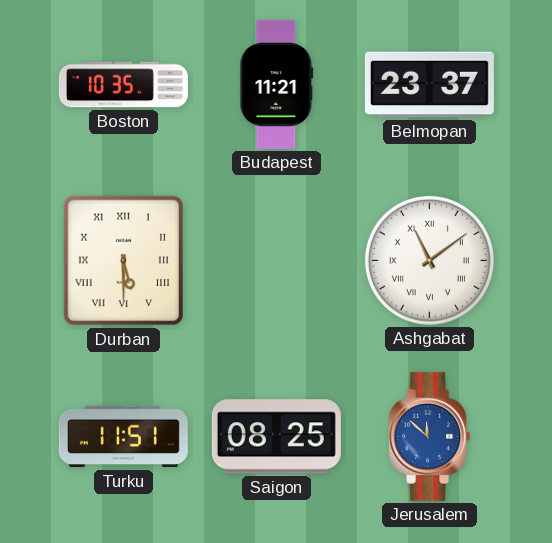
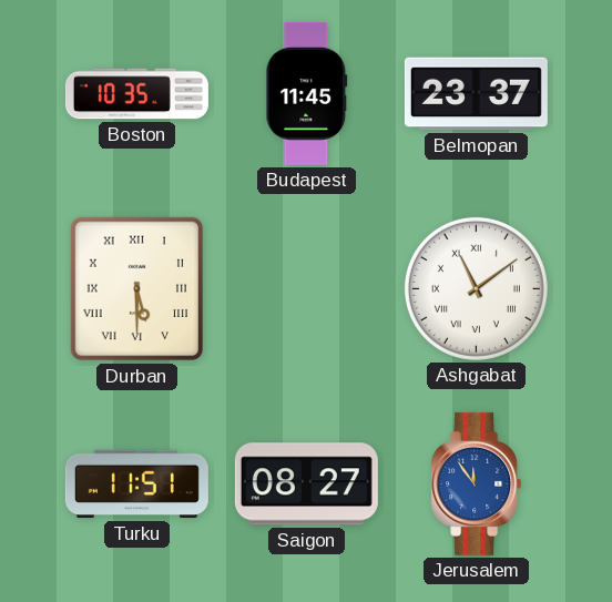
Budapest: 11:21 -> 11:45
Saigon: 08:25 -> 08:27
Jerusalem: 11:52 -> 11:54
